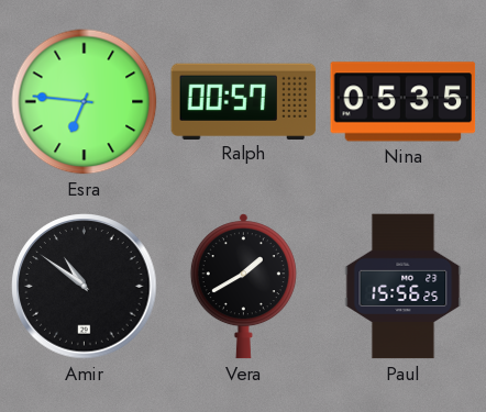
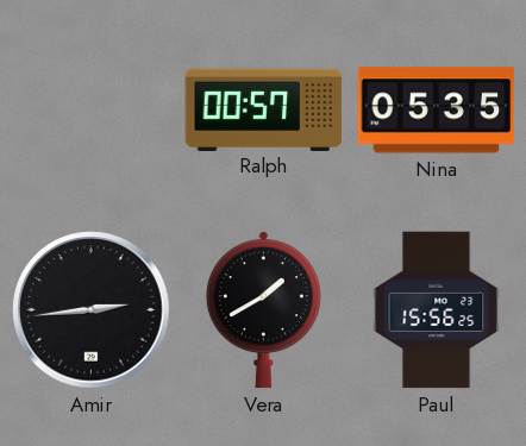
Esra: 6:46 -> none
Amir: 10:51 -> 2:44
